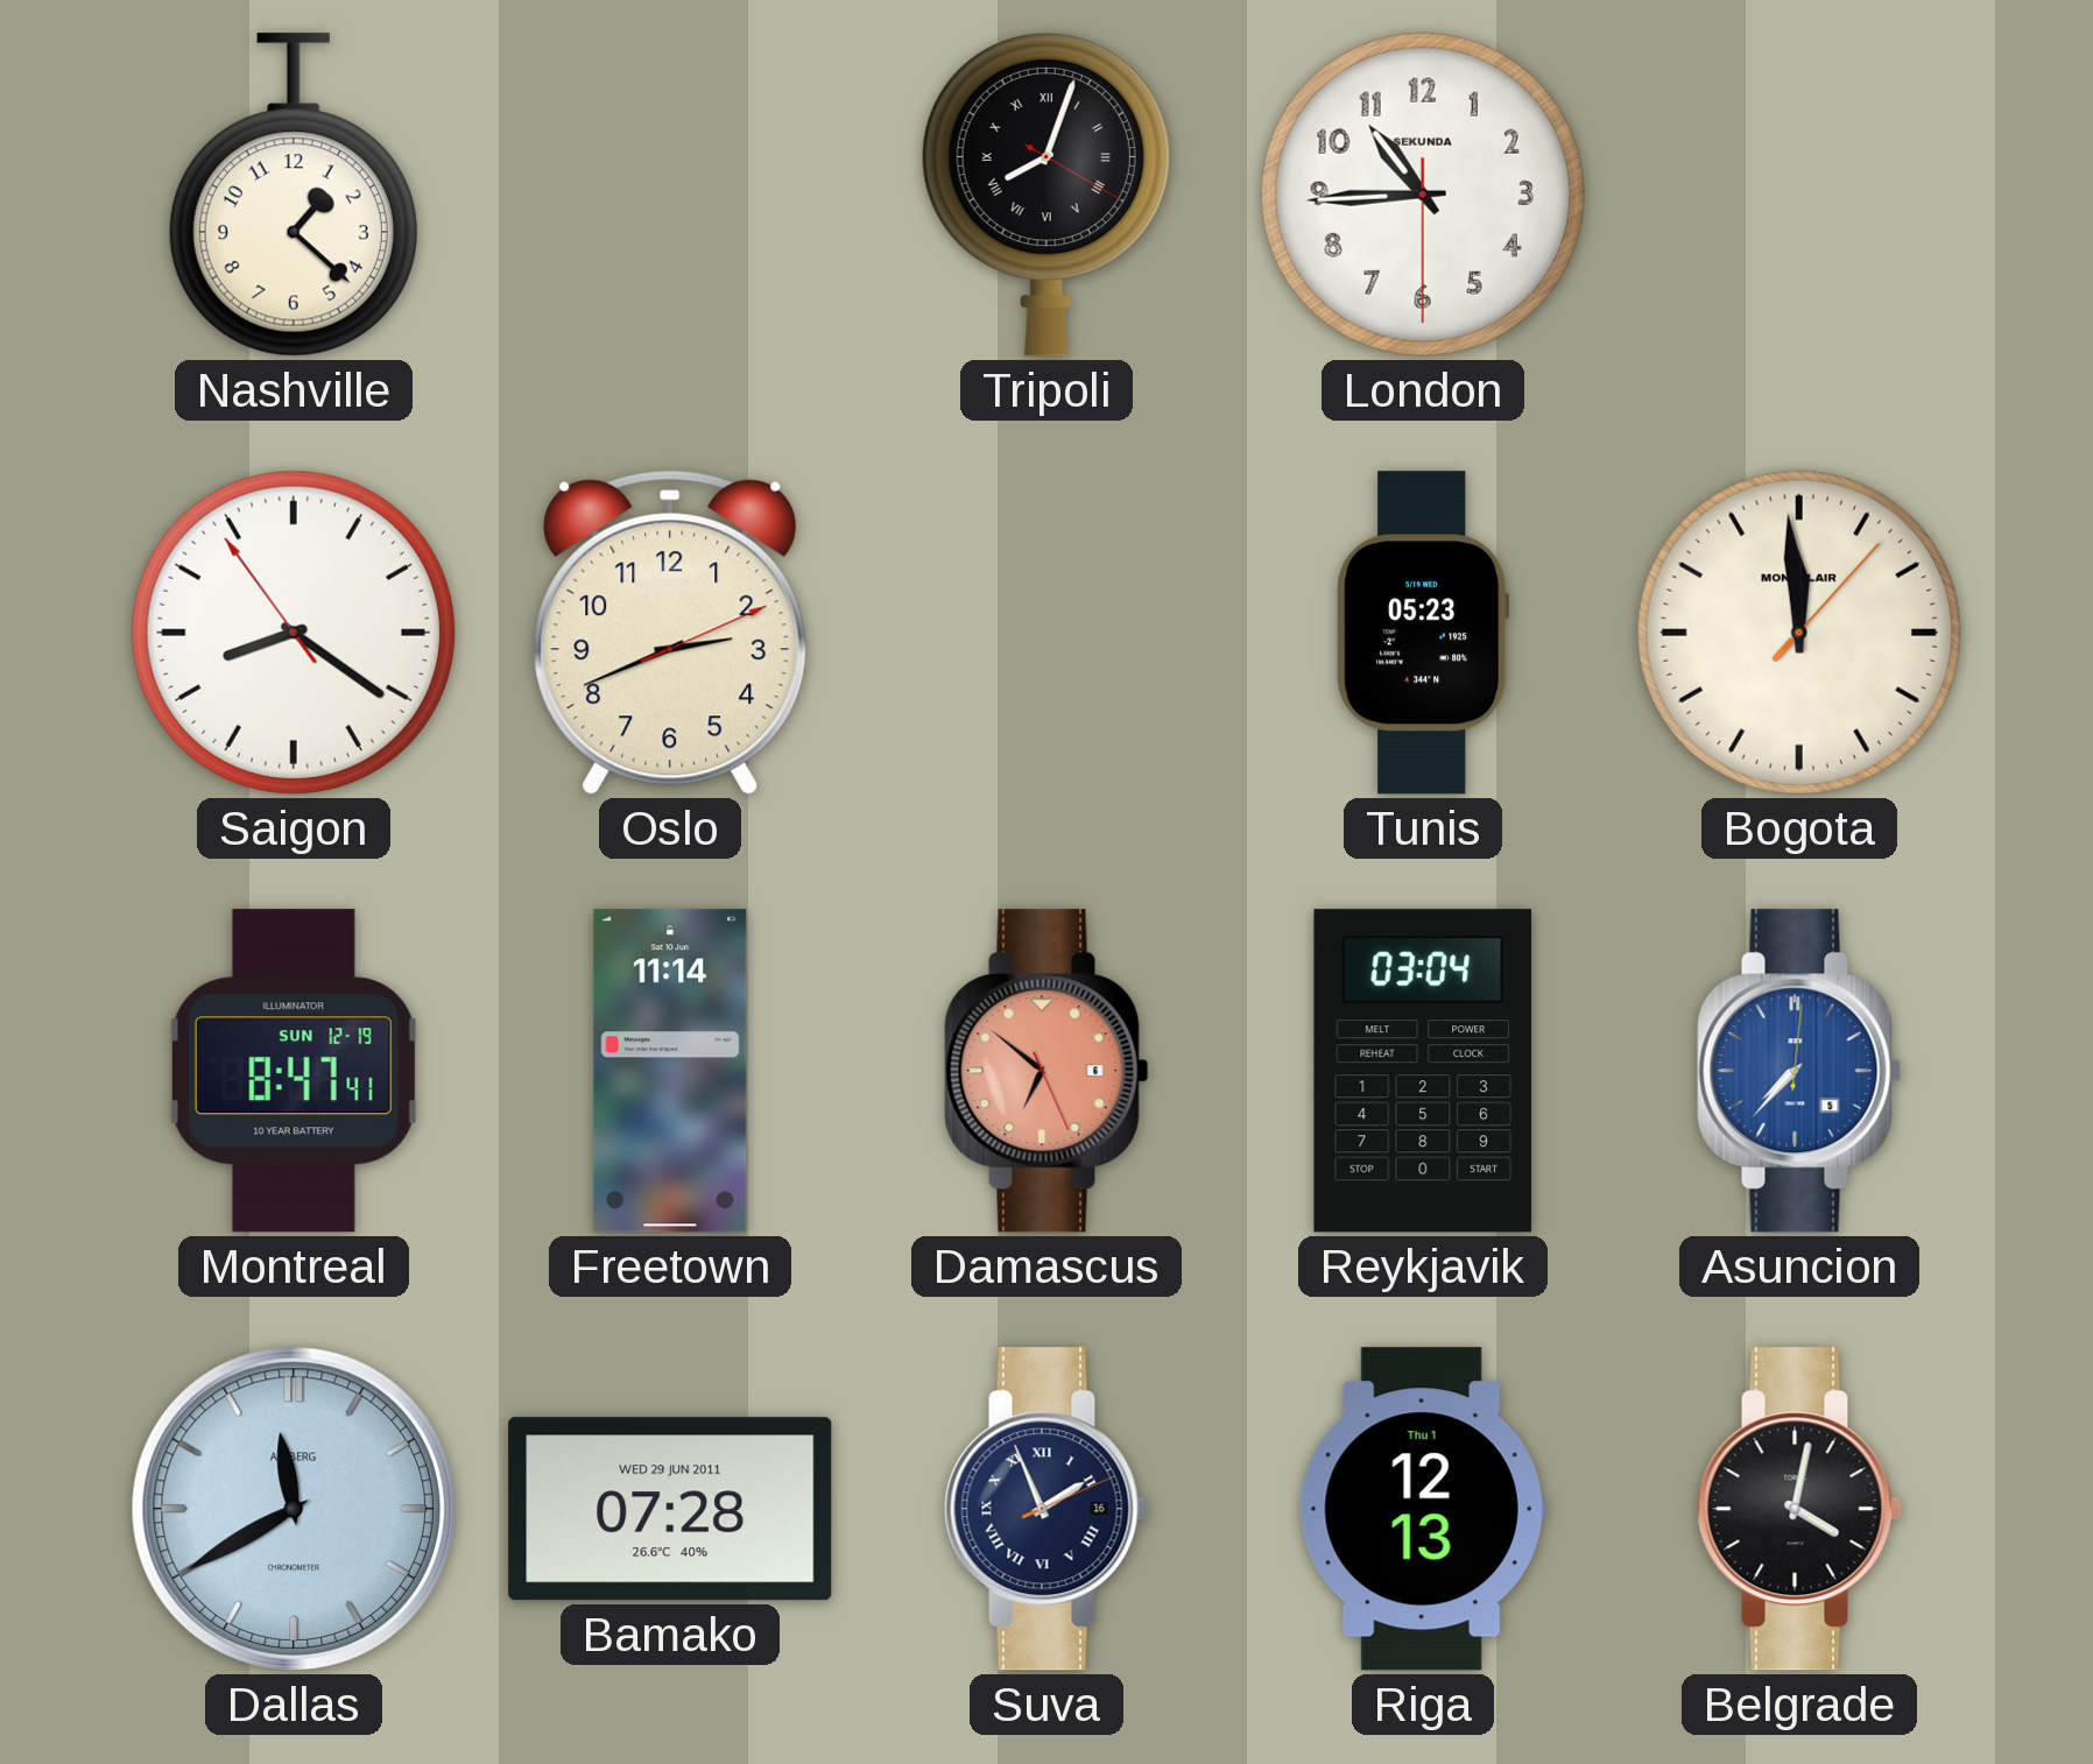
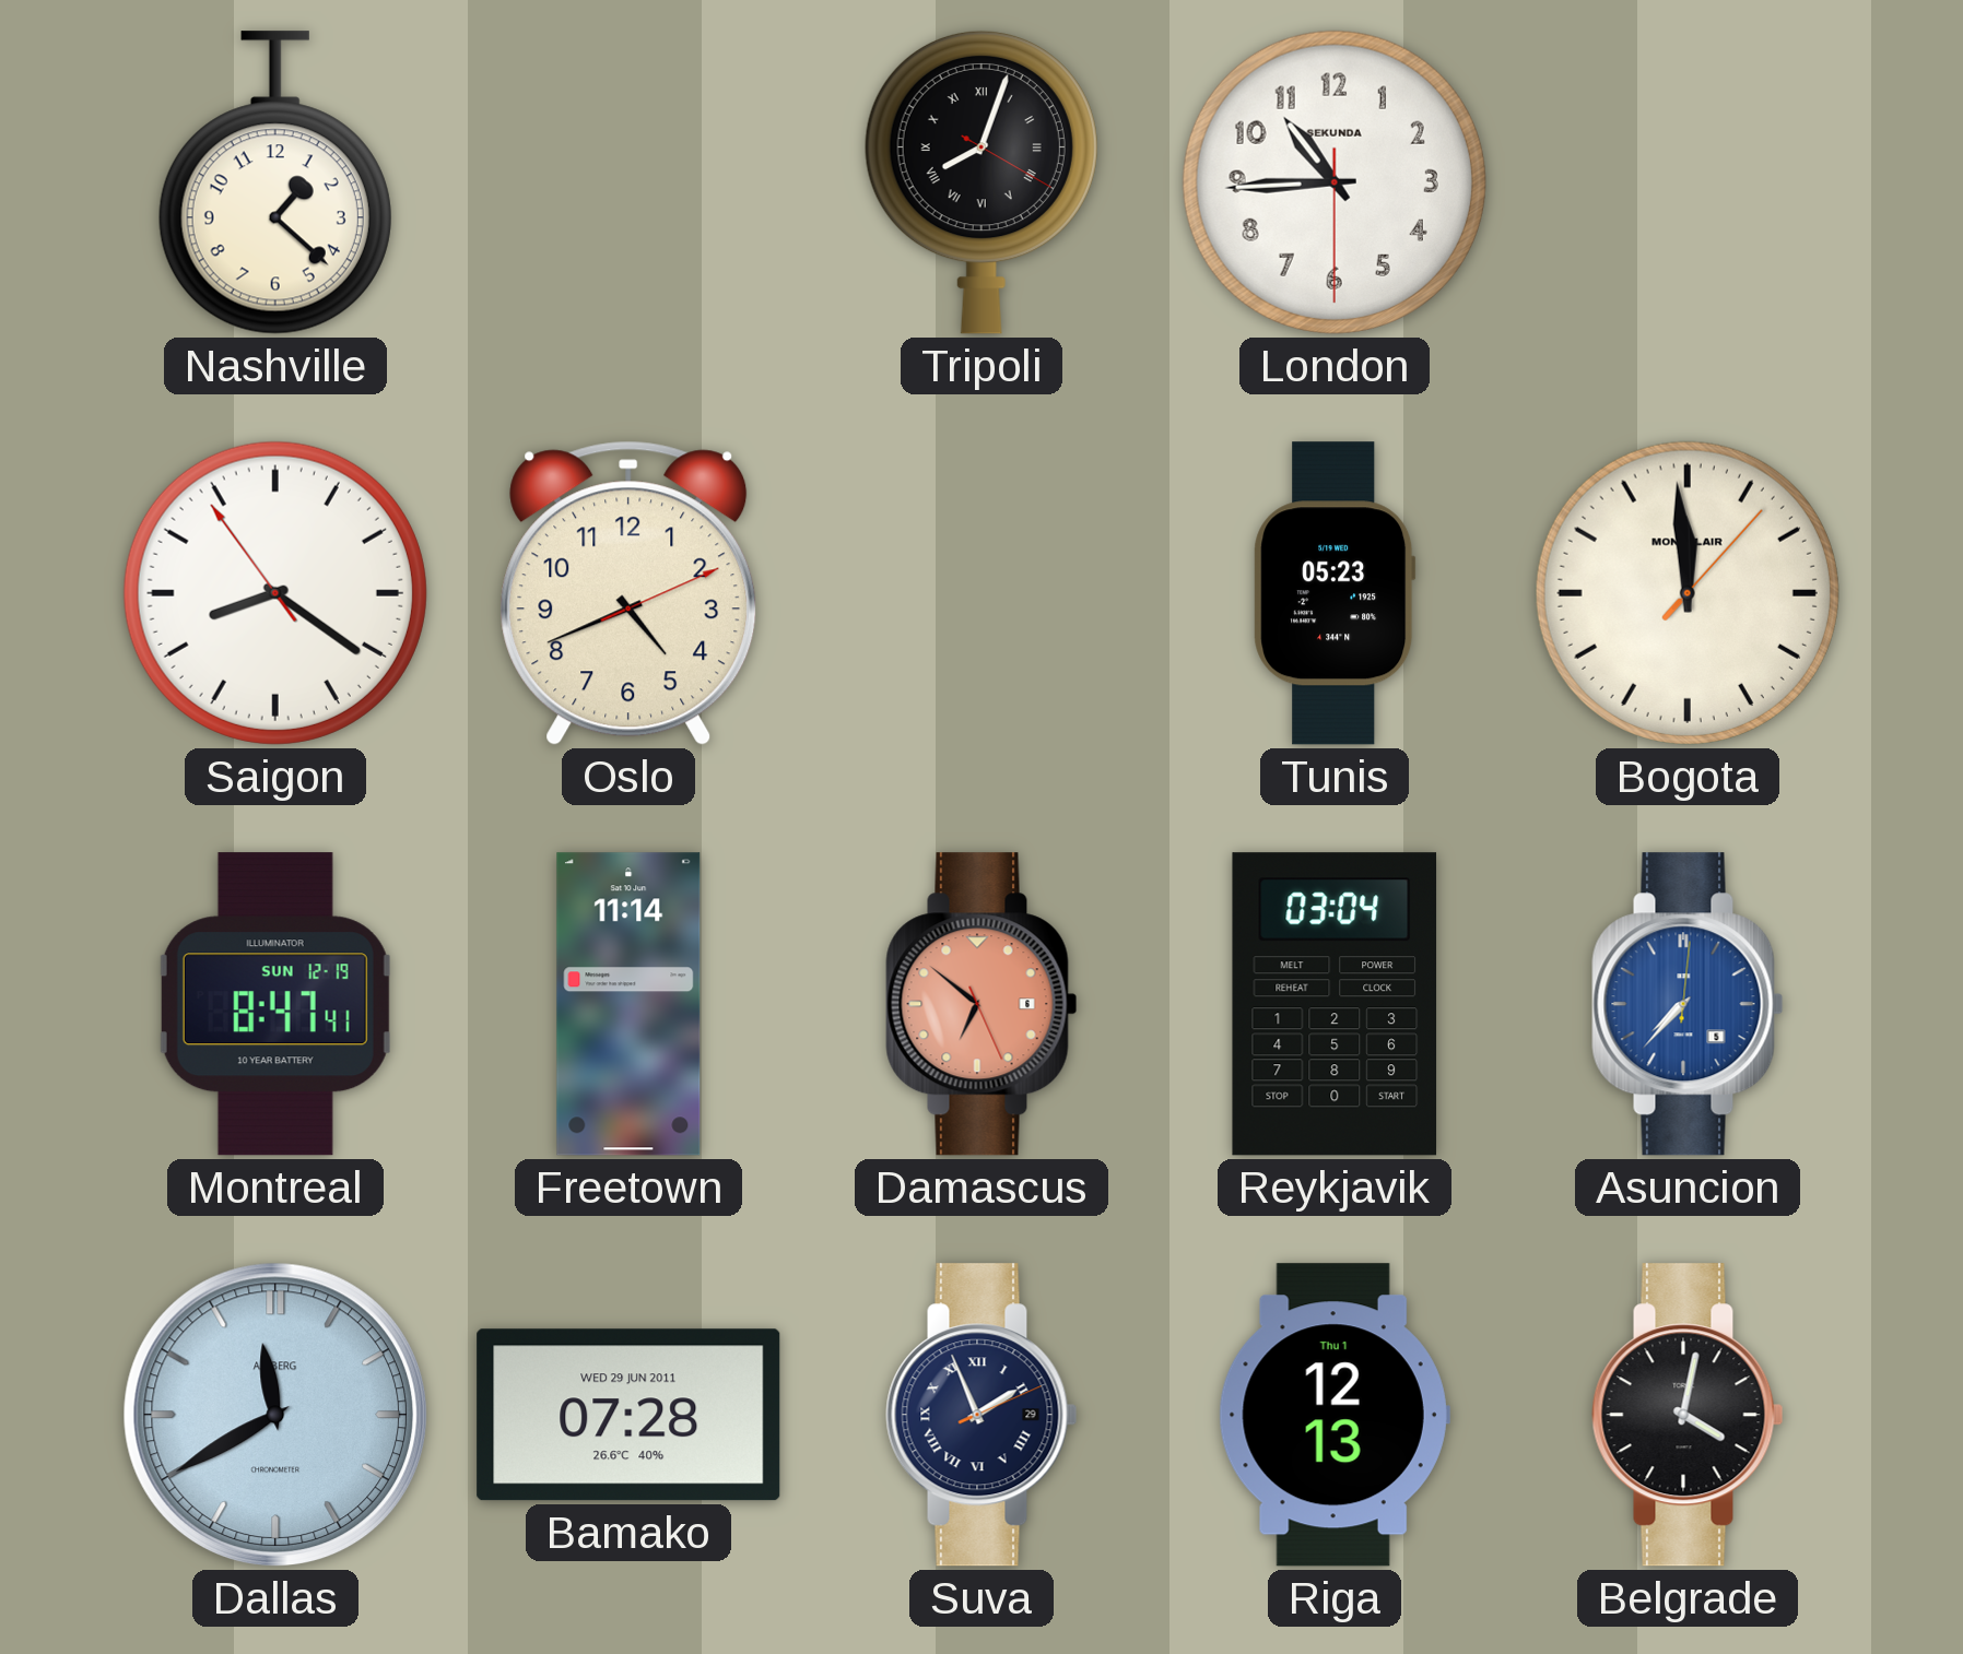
Oslo: 2:41 -> 4:41
Suva date: 16 -> 29
